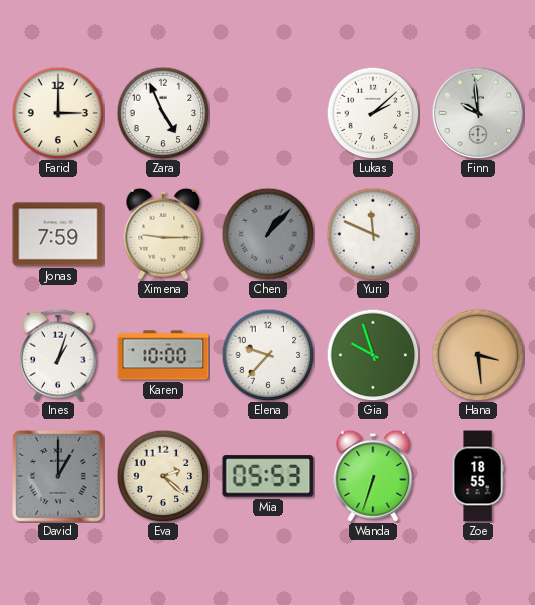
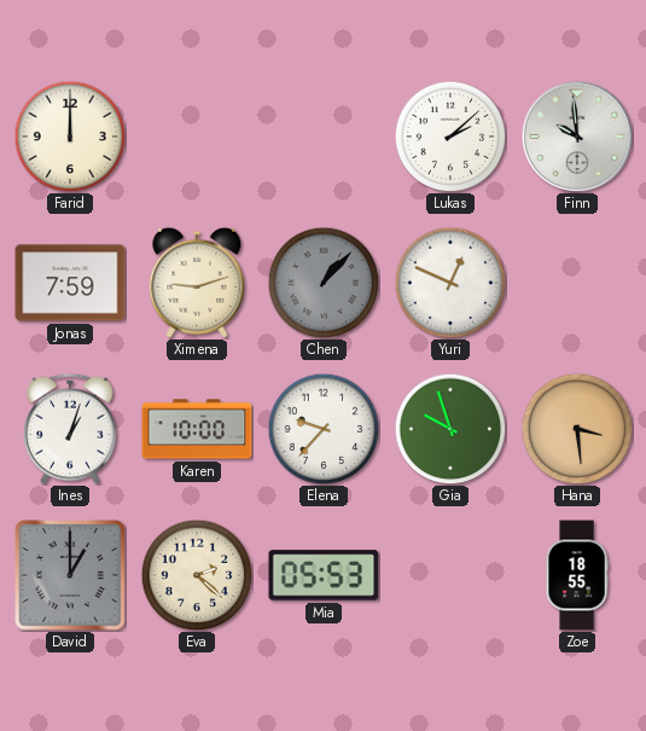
Farid: 3:00 -> 12:00
Zara: 4:56 -> none
Ximena: 9:15 -> 9:12
Yuri: 11:49 -> 12:49
Wanda: 6:33 -> none
